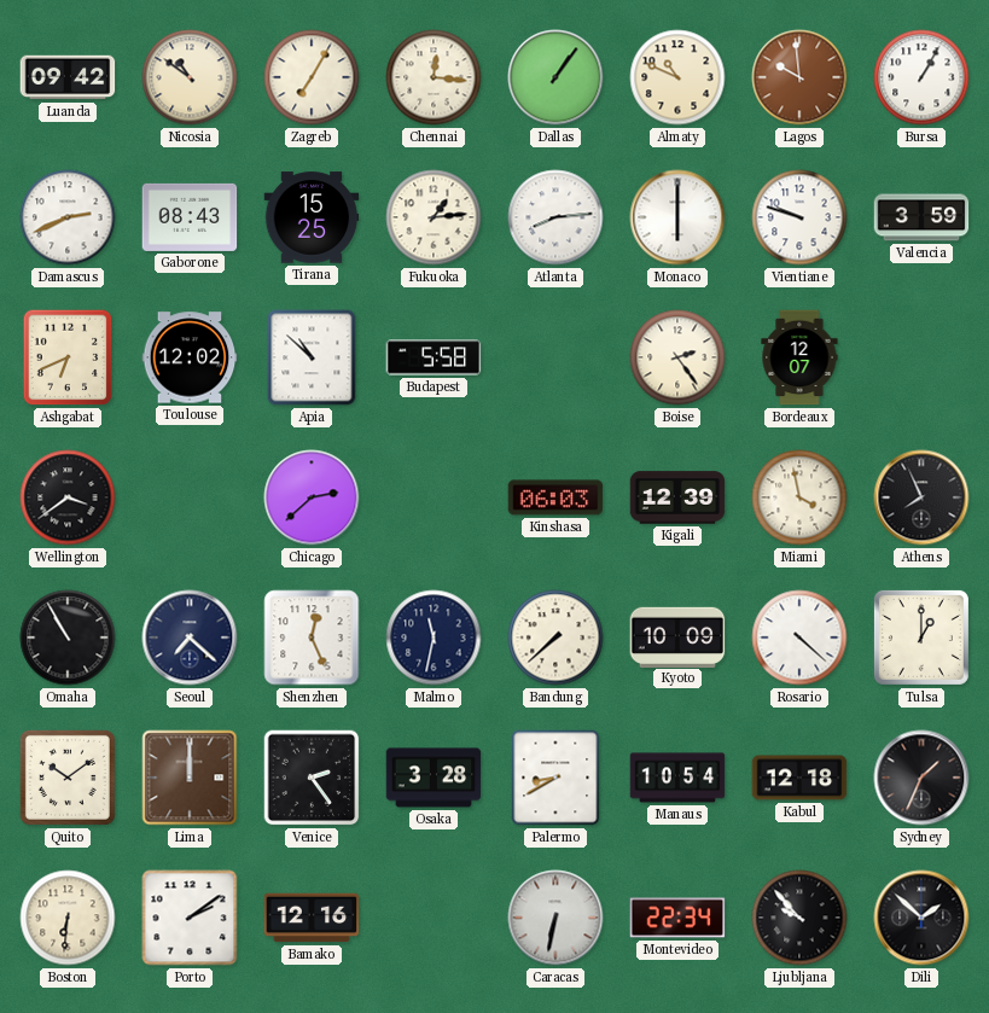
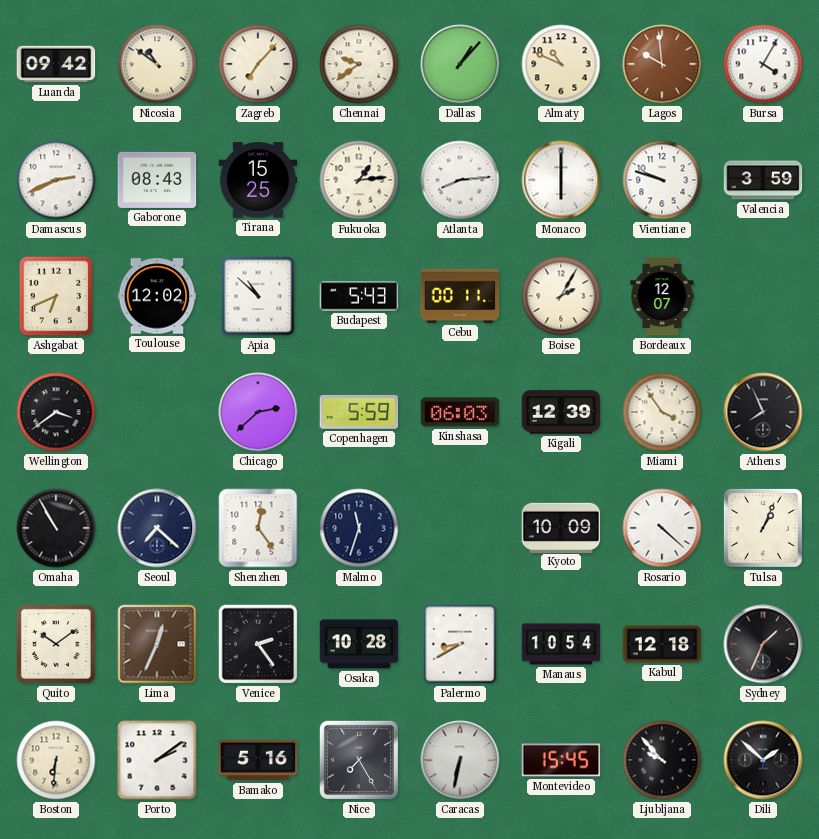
Zagreb: 7:05 -> 7:07
Chennai: 12:16 -> 9:39
Dallas: 1:06 -> 1:07
Bursa: 1:05 -> 4:05
Budapest: 5:58 -> 5:43
Cebu: none -> 00:11
Boise: 2:24 -> 2:05
Copenhagen: none -> 5:59
Miami: 3:58 -> 3:54
Shenzhen: 12:26 -> 12:24
Malmo: 11:32 -> 11:33
Bandung: 7:38 -> none
Tulsa: 1:00 -> 1:04
Lima: 12:00 -> 12:34
Osaka: 3:28 -> 10:28
Bamako: 12:16 -> 5:16
Nice: none -> 7:25
Montevideo: 22:34 -> 15:45
